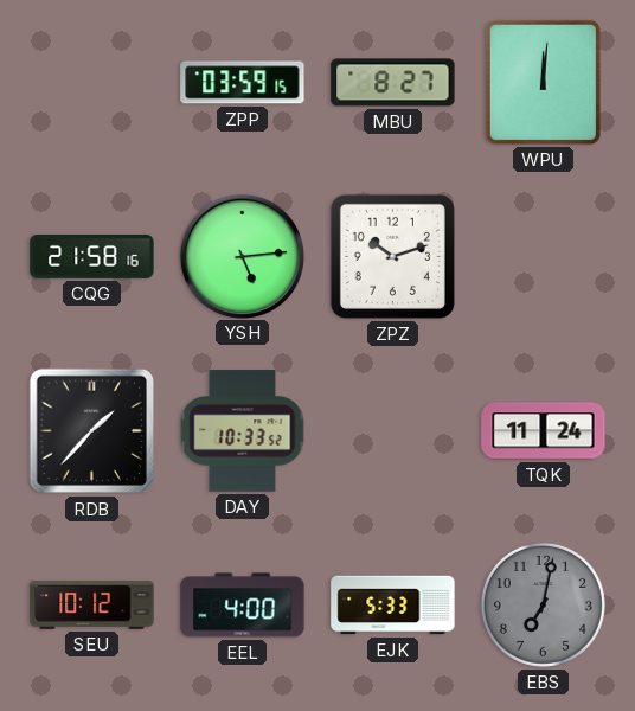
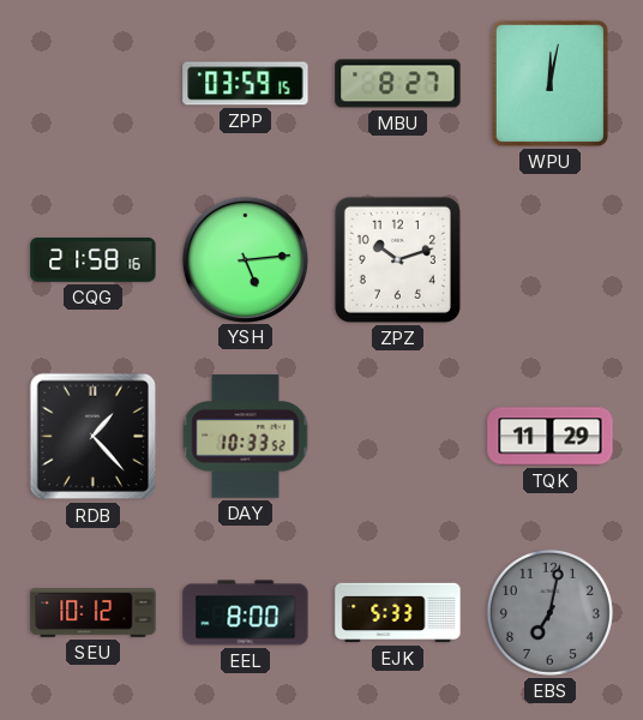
WPU: 12:01 -> 12:02
RDB: 1:37 -> 1:23
TQK: 11:24 -> 11:29
EEL: 4:00 -> 8:00
